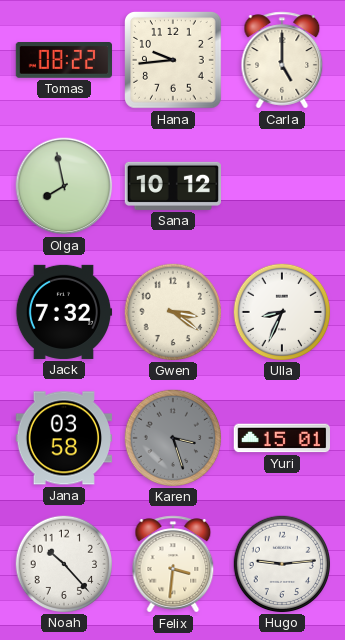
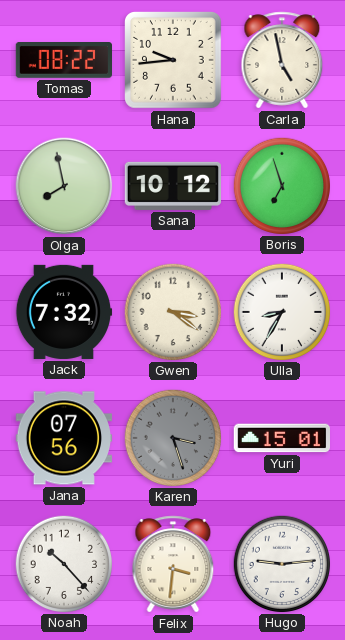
Carla: 5:00 -> 4:58
Boris: none -> 6:57
Ulla: 8:34 -> 8:35
Jana: 03:58 -> 07:56
